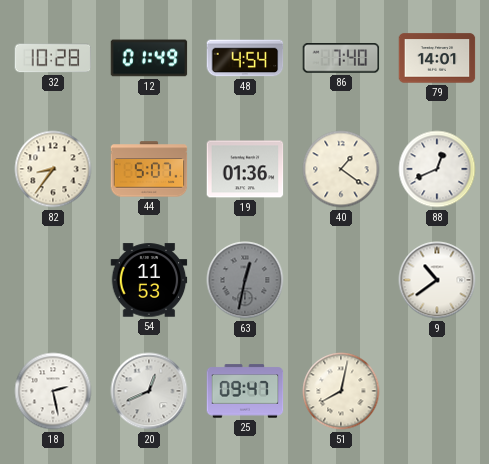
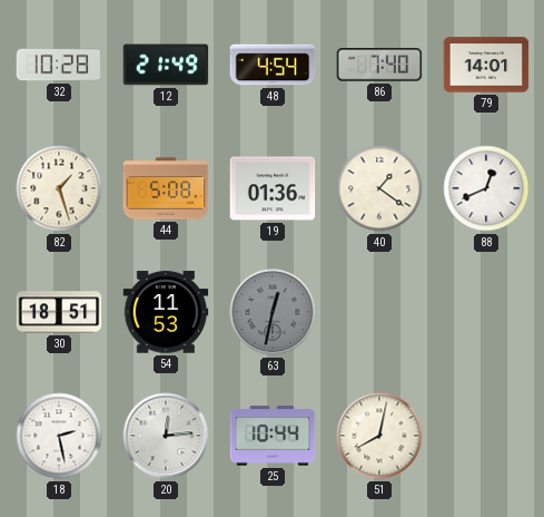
12: 01:49 -> 21:49
82: 8:36 -> 1:27
44: 5:07 -> 5:08
30: none -> 18:51
9: 10:39 -> none
20: 12:41 -> 12:14
25: 09:47 -> 10:44
